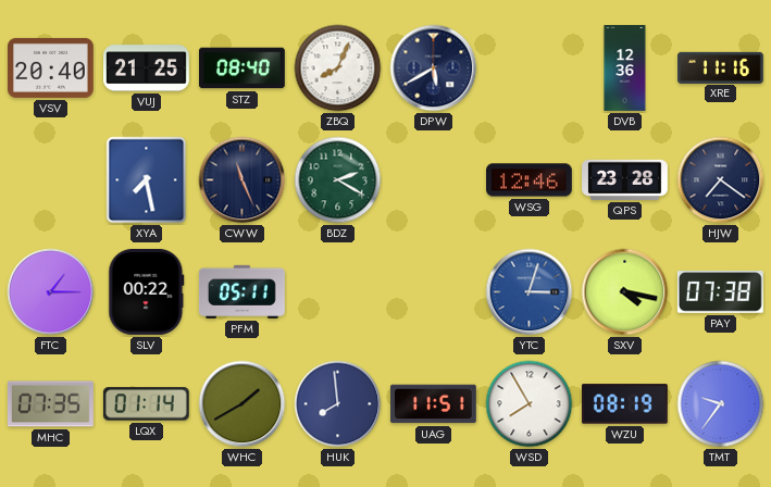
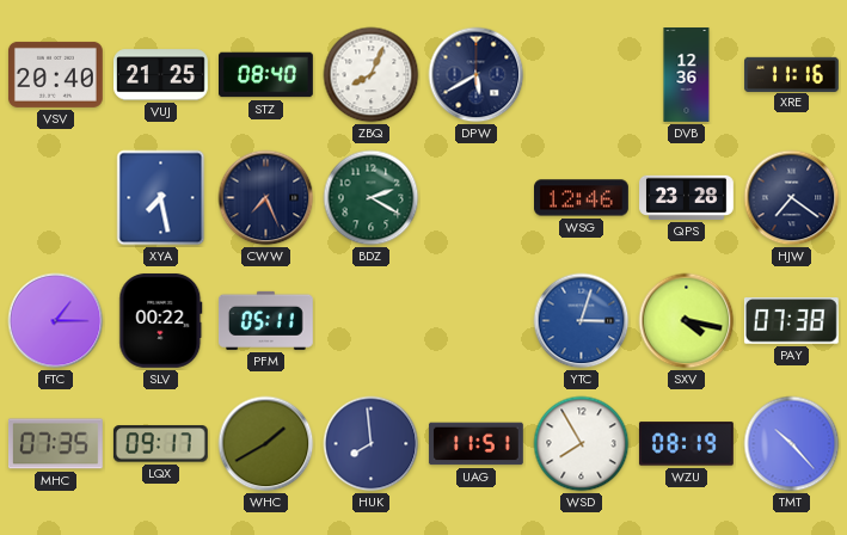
CWW: 11:26 -> 7:26
LQX: 01:14 -> 09:17
TMT: 9:36 -> 10:23
